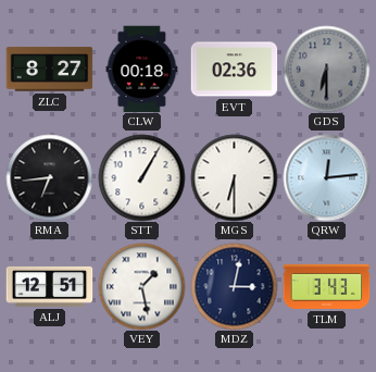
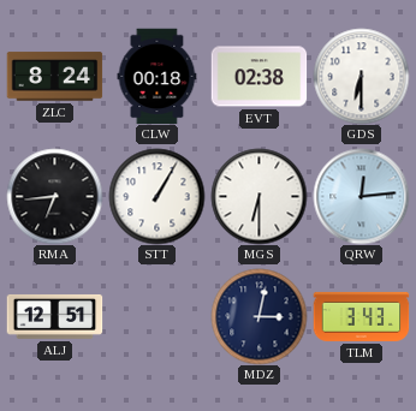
ZLC: 8:27 -> 8:24
EVT: 02:36 -> 02:38
GDS dial: grey -> white
VEY: 1:28 -> none
